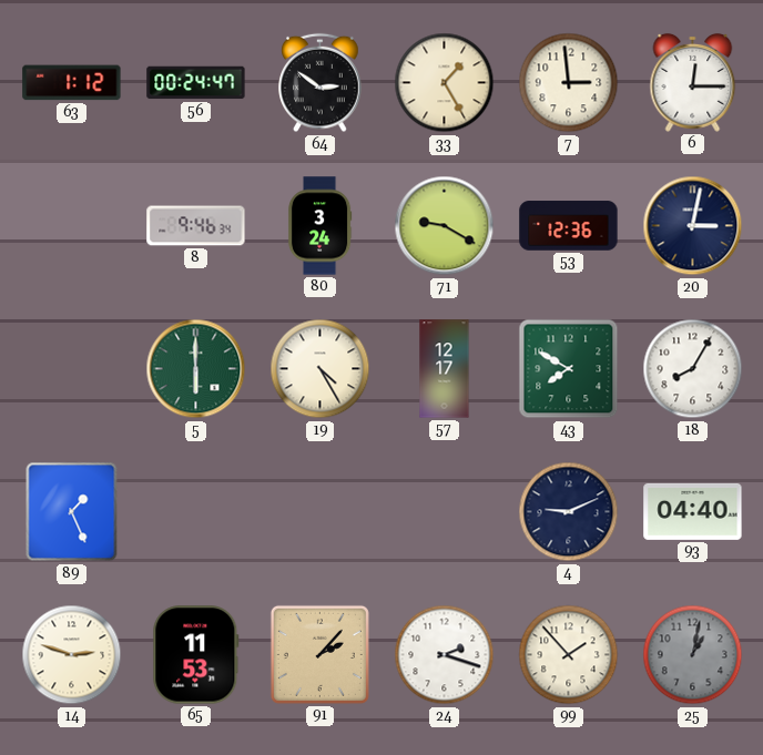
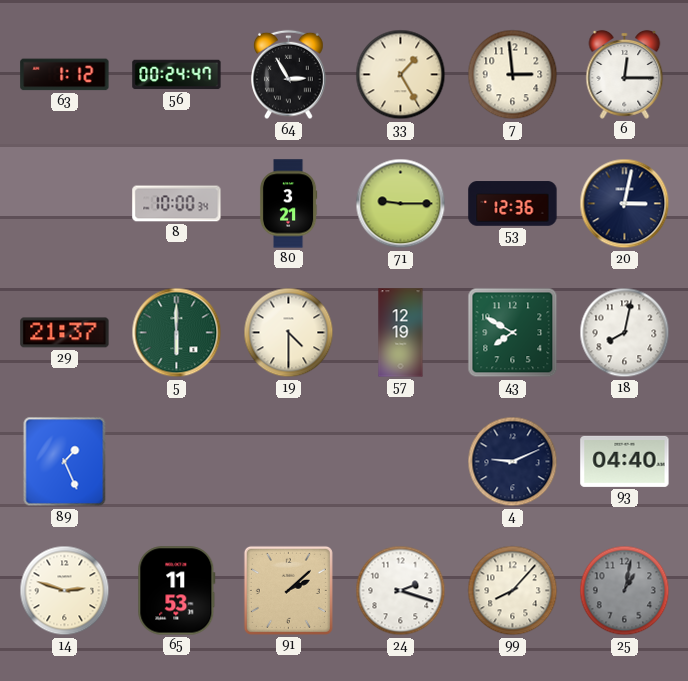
64: 2:51 -> 2:55
8: 9:46 -> 10:00
80: 3:24 -> 3:21
71: 9:20 -> 9:15
29: none -> 21:37
19: 4:25 -> 4:30
57: 12:17 -> 12:19
18: 8:05 -> 8:02
91: 2:07 -> 2:08
99: 1:53 -> 8:07
